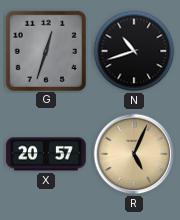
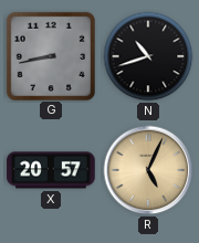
G: 12:33 -> 8:43
